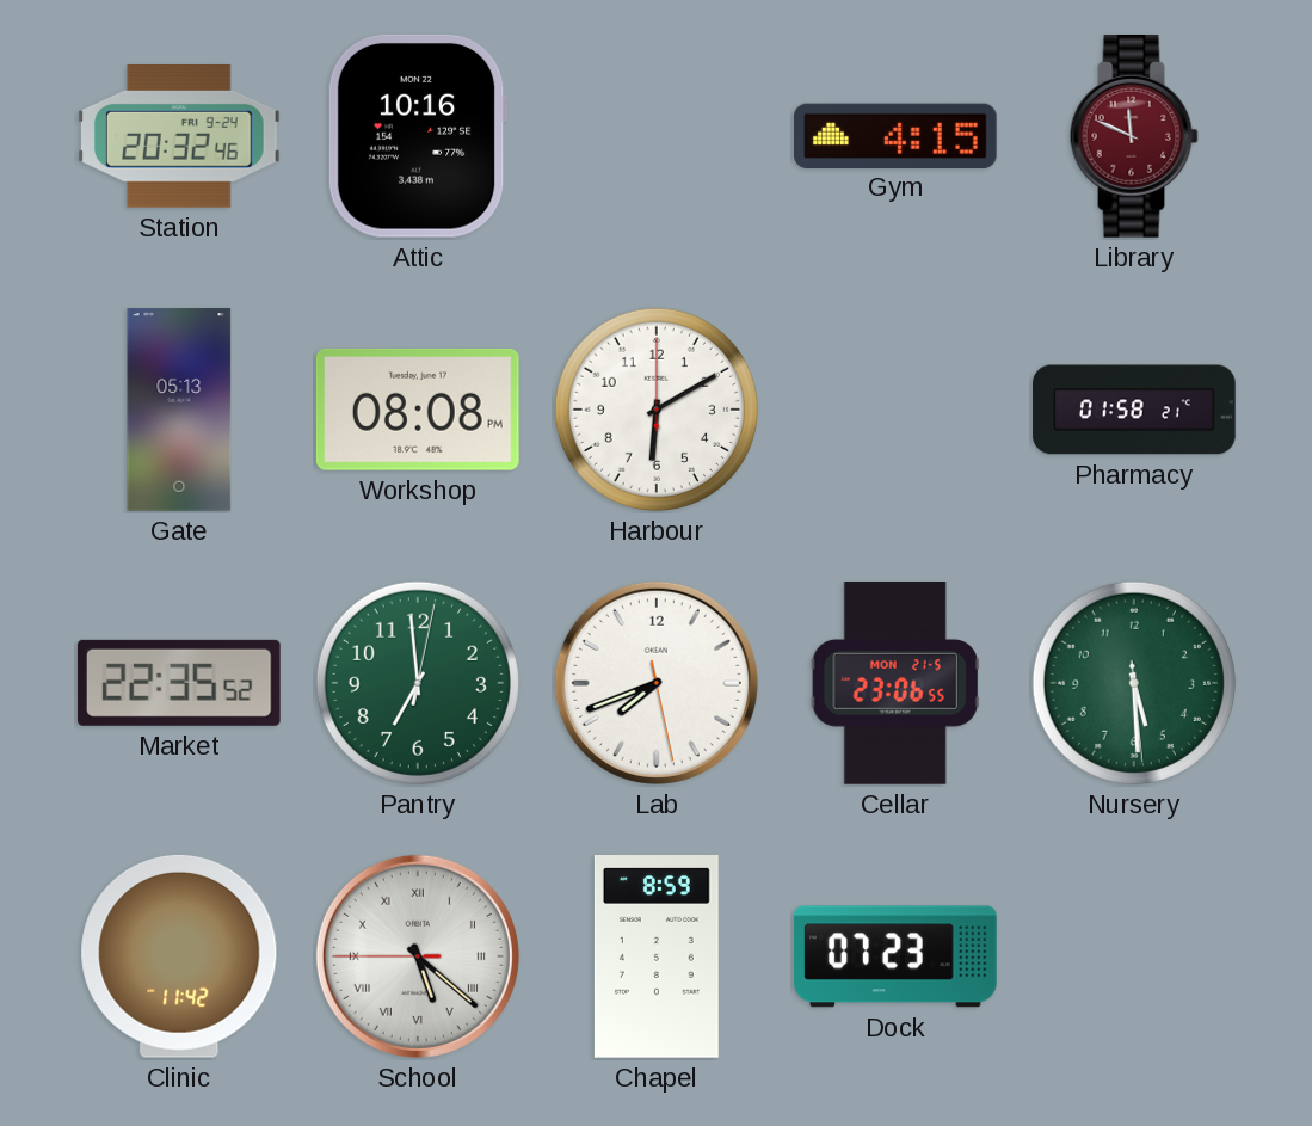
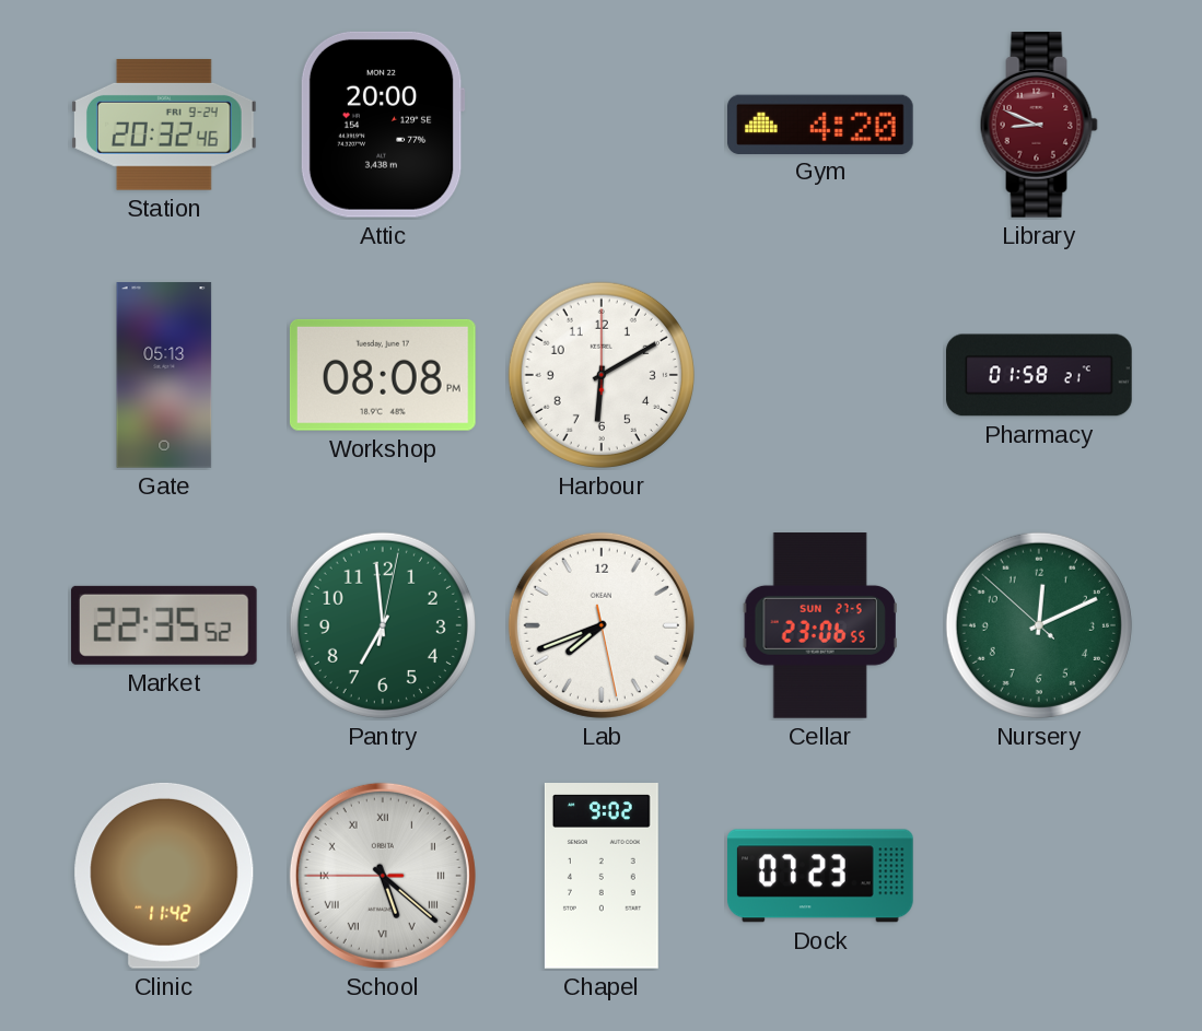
Attic: 10:16 -> 20:00
Gym: 4:15 -> 4:20
Library: 11:49 -> 8:49
Cellar date: MON 21-5 -> SUN 27-5
Nursery: 5:29 -> 12:10
Chapel: 8:59 -> 9:02
